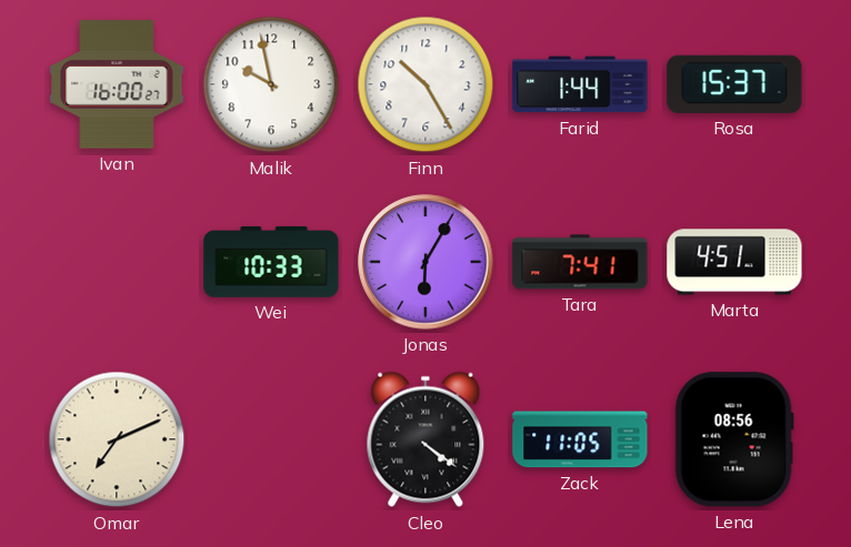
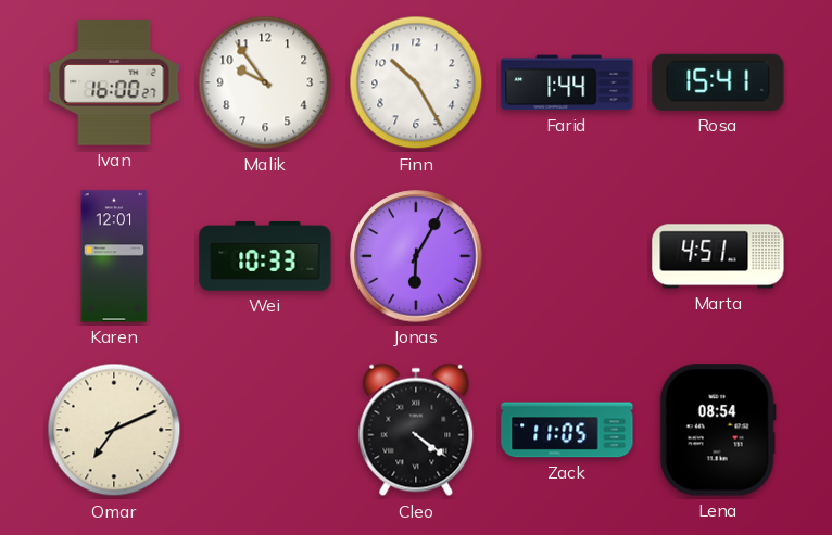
Malik: 9:58 -> 9:54
Rosa: 15:37 -> 15:41
Karen: none -> 12:01
Tara: 7:41 -> none
Lena: 08:56 -> 08:54
